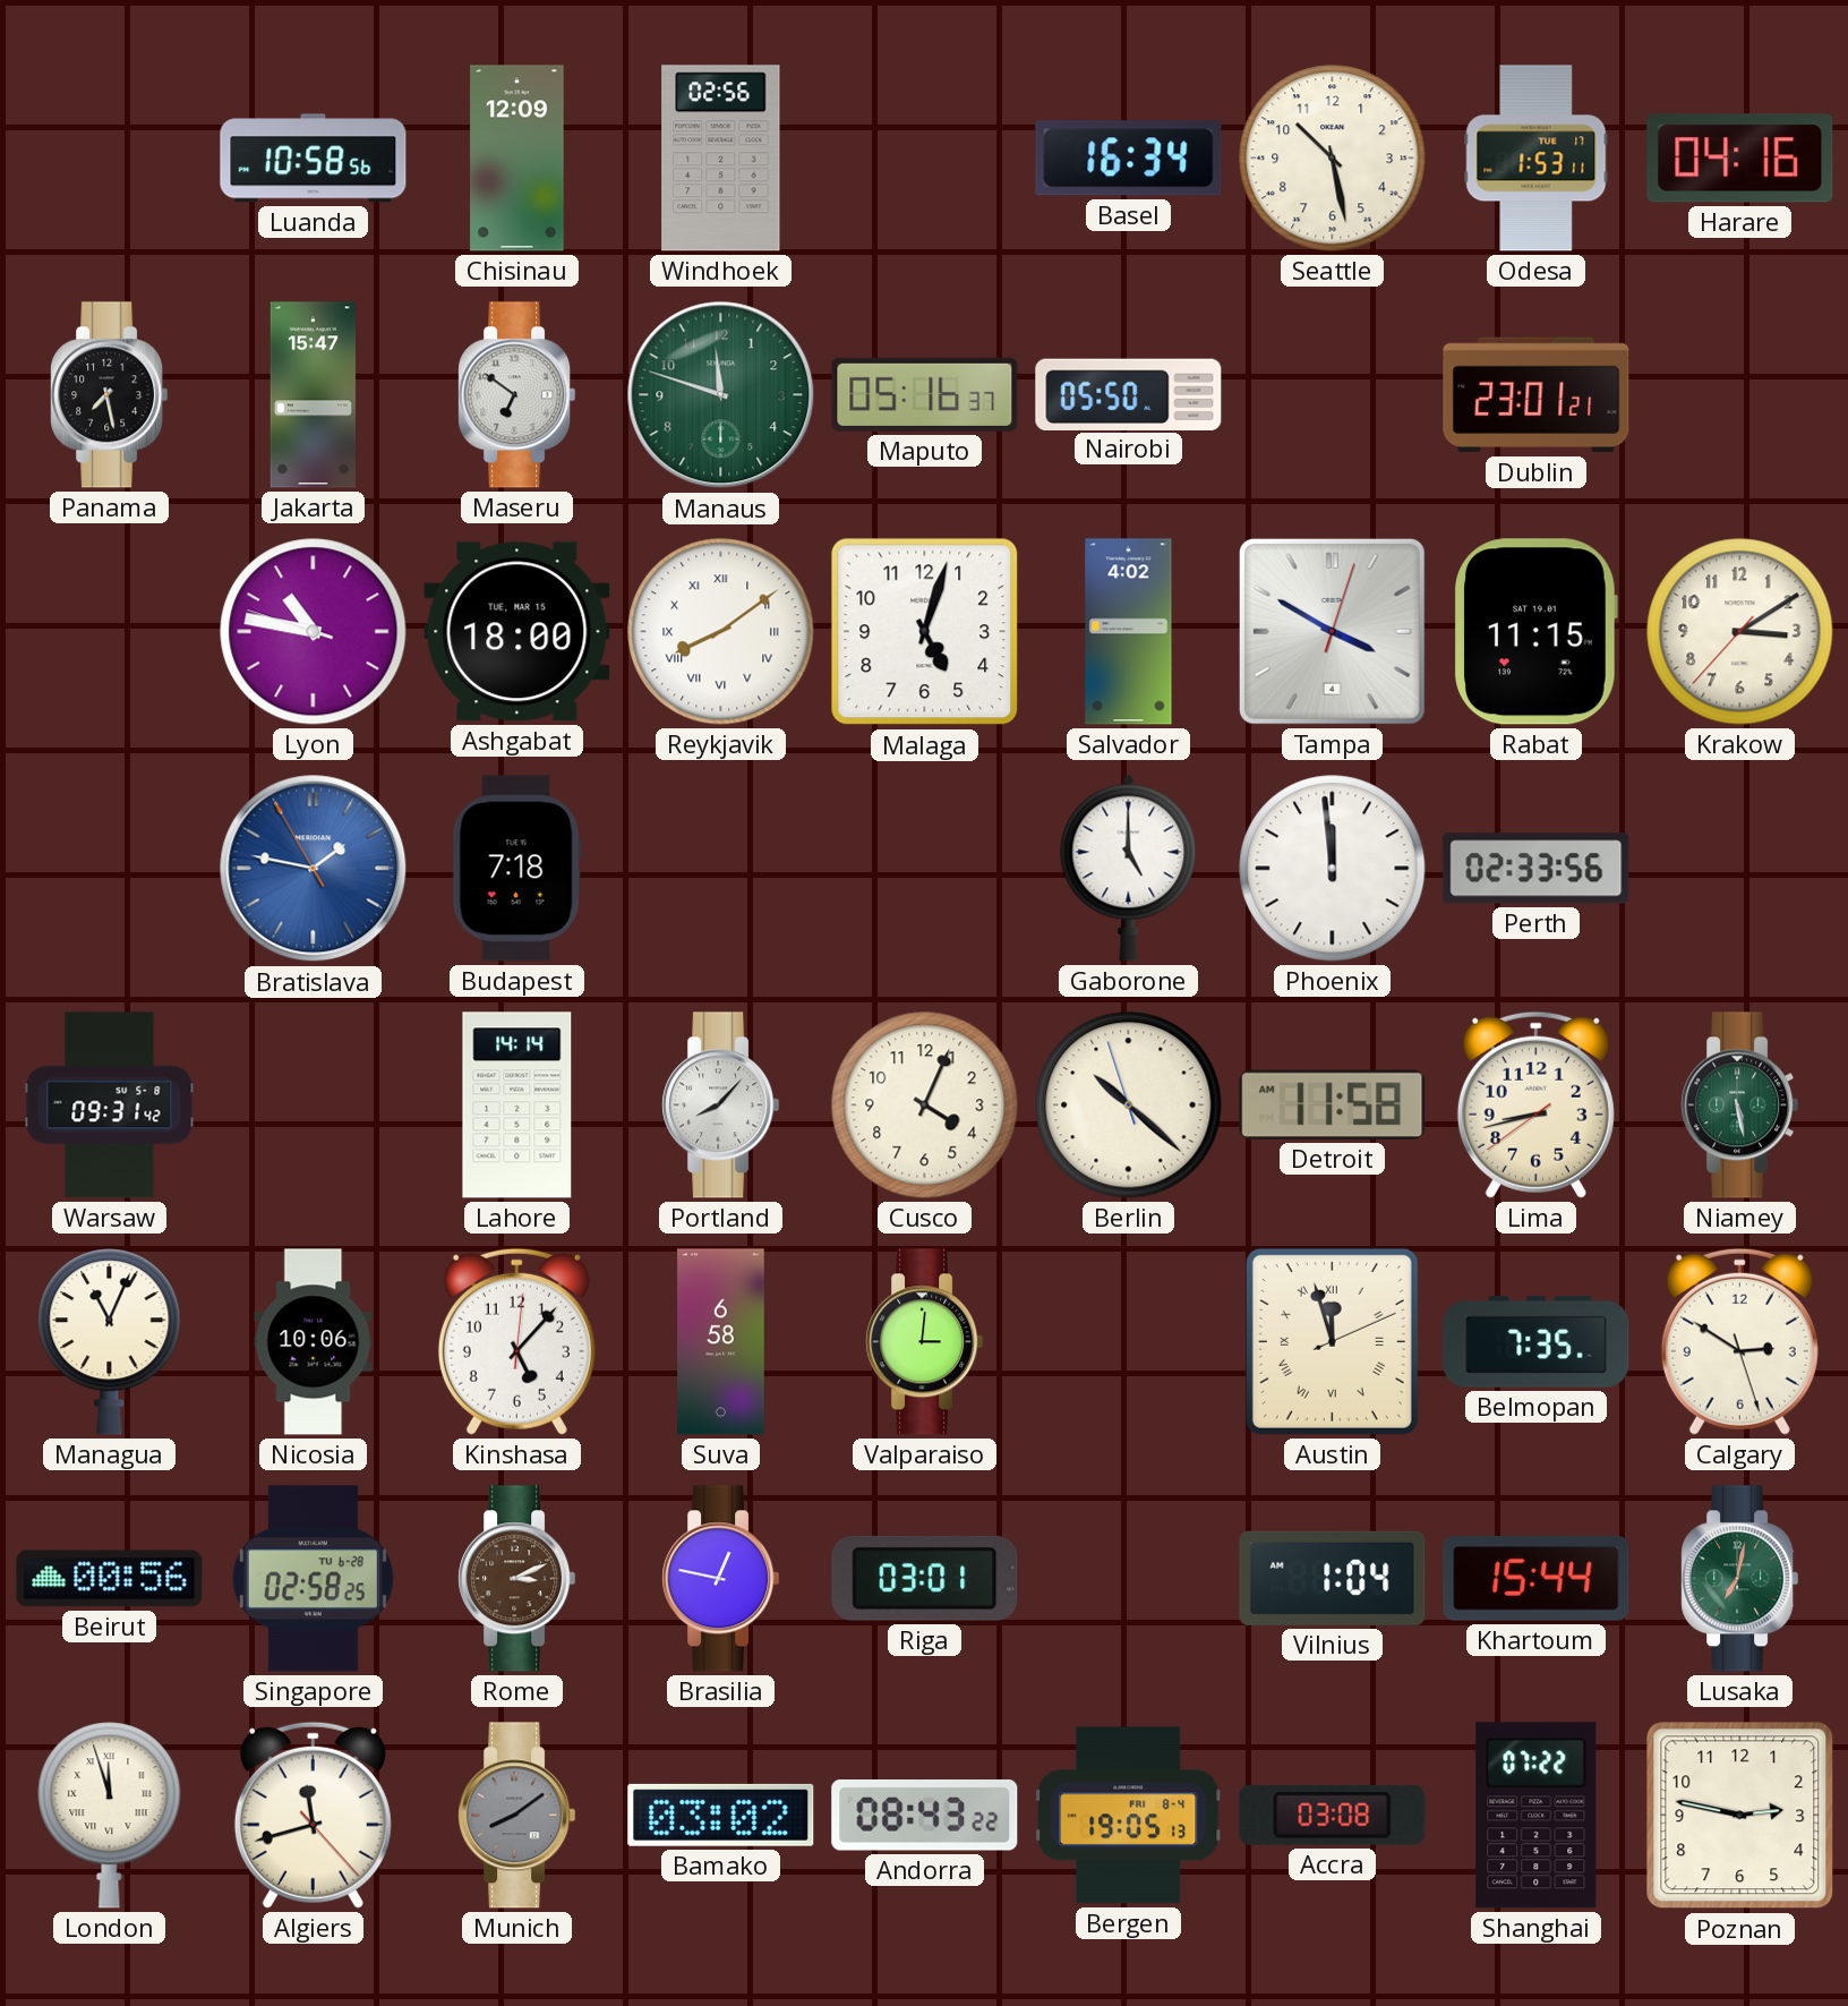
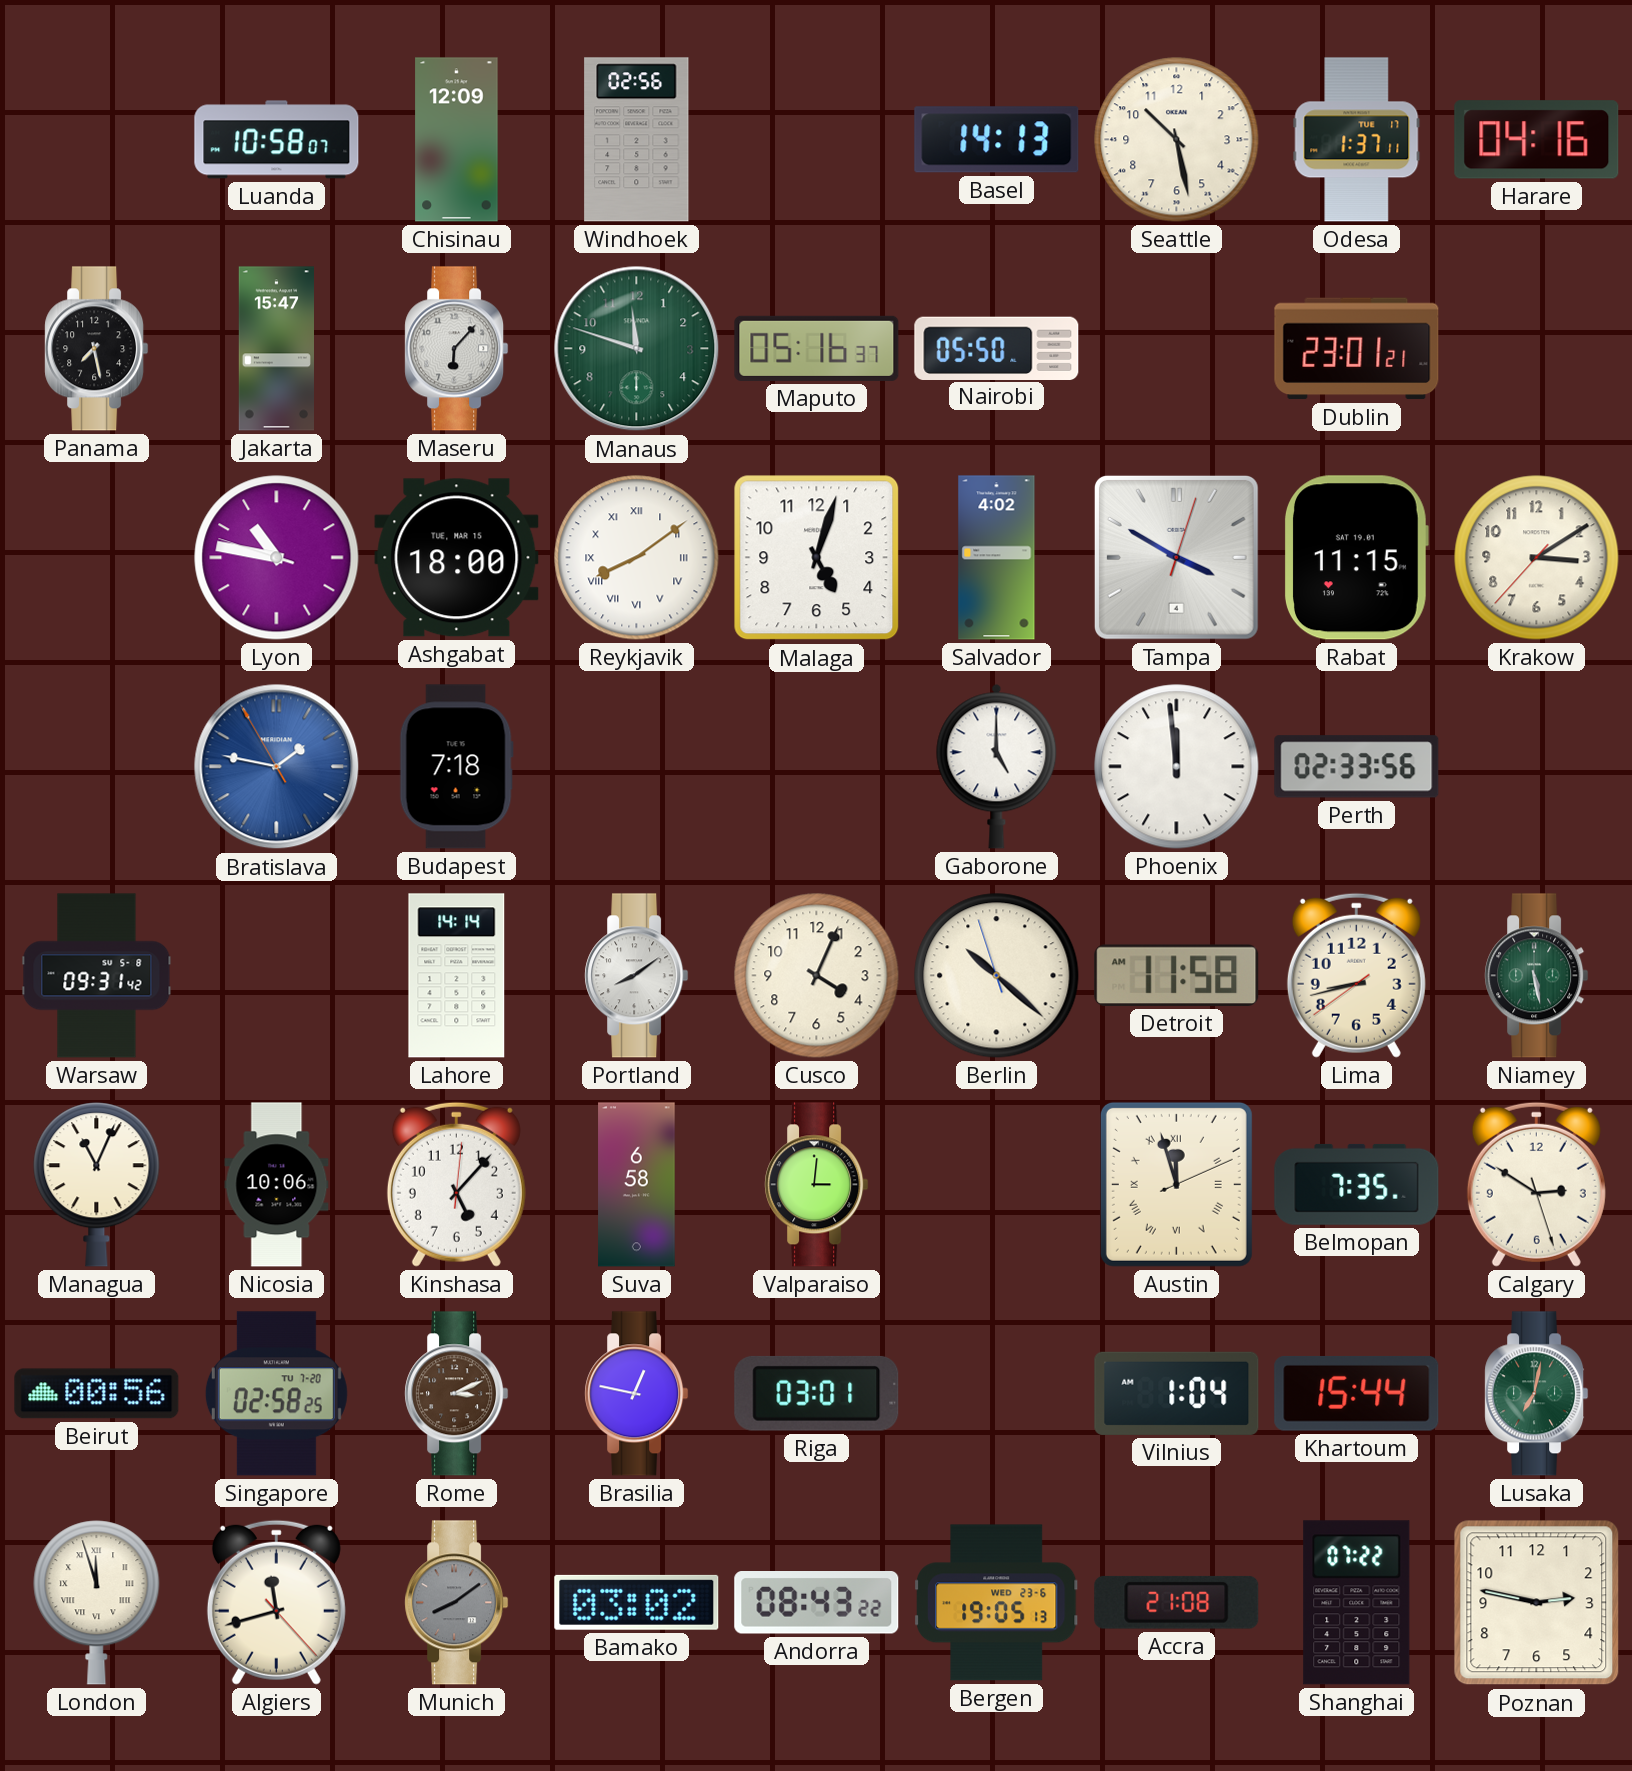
Luanda: 10:58:56 -> 10:58:07
Basel: 16:34 -> 14:13
Odesa: 1:53 -> 1:37
Maseru: 6:51 -> 6:07
Portland: 8:07 -> 8:09
Singapore date: TU 6-28 -> TU 7-20
Bergen date: FRI 8-4 -> WED 23-6
Accra: 03:08 -> 21:08
